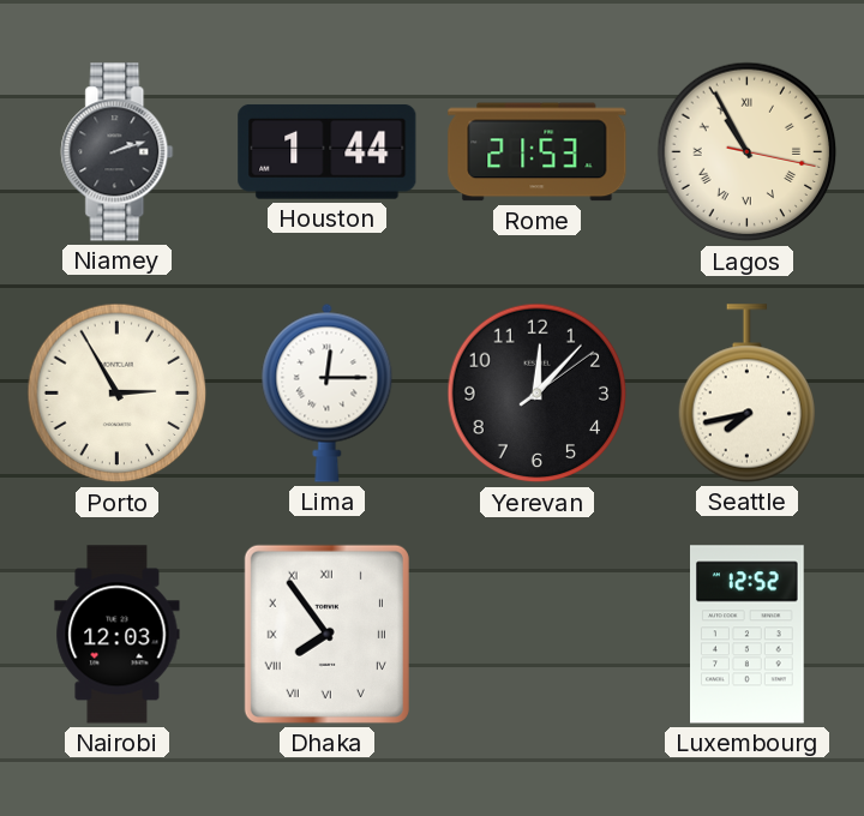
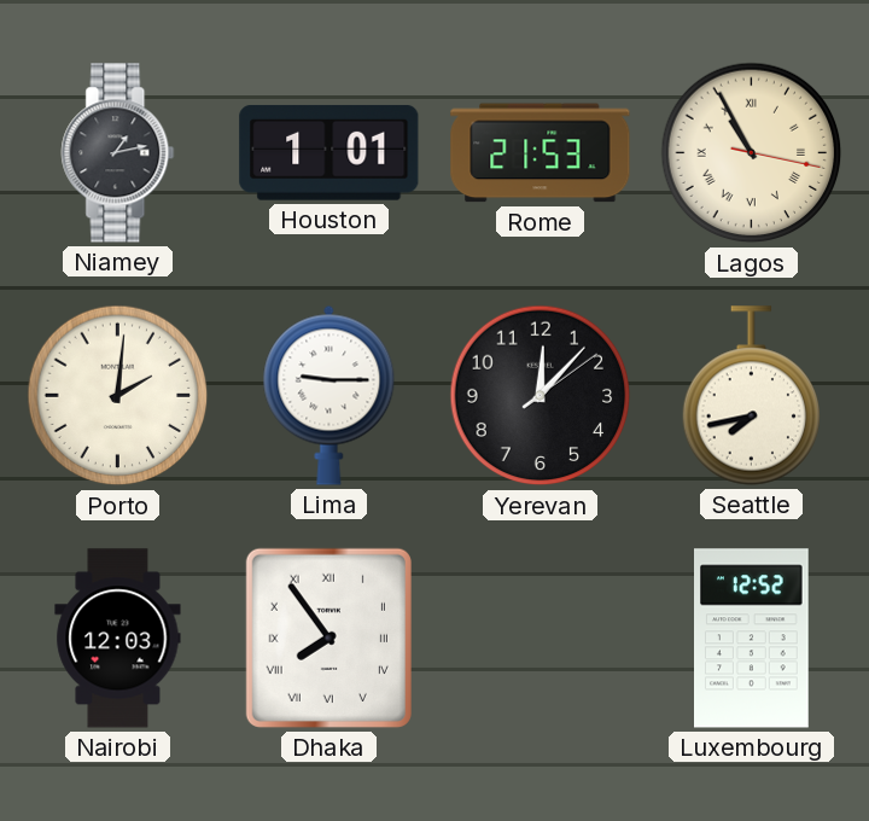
Niamey: 2:12 -> 1:13
Houston: 1:44 -> 1:01
Porto: 2:55 -> 2:01
Lima: 12:15 -> 9:15
